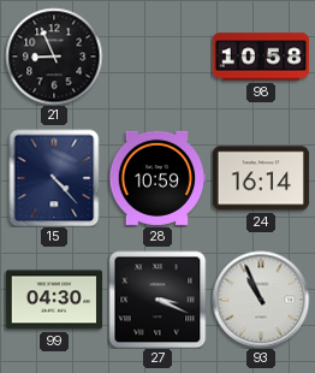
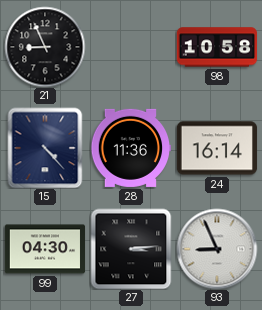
28: 10:59 -> 11:36
27: 3:19 -> 3:14
93: 10:56 -> 8:56
